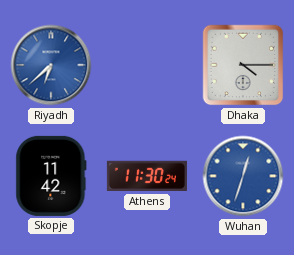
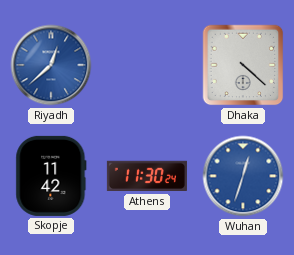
Riyadh: 6:38 -> 12:38
Dhaka: 4:15 -> 4:22
